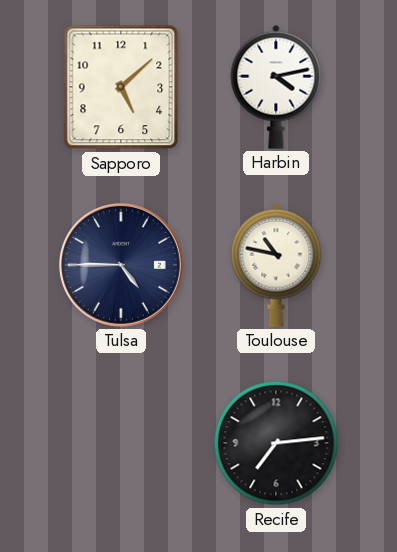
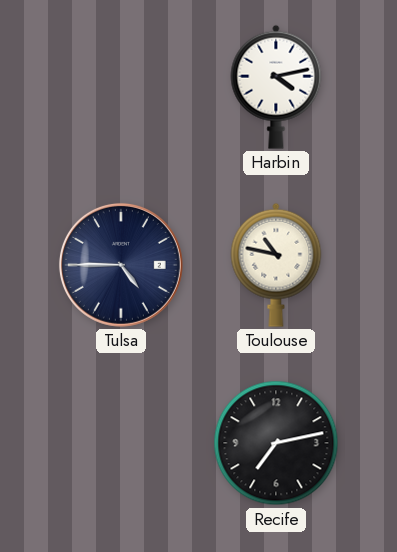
Sapporo: 5:08 -> none
Recife: 7:14 -> 7:13
